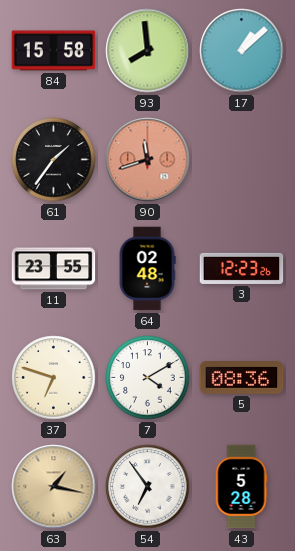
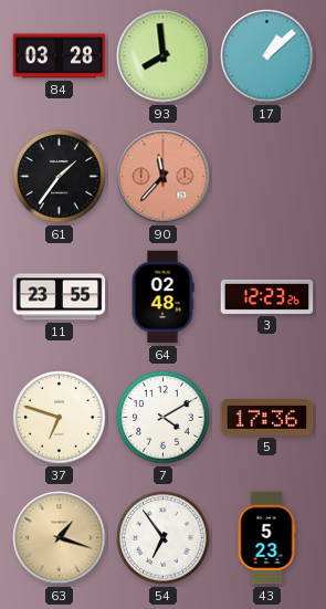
84: 15:58 -> 03:28
90: 11:42 -> 11:37
5: 08:36 -> 17:36
63: 1:17 -> 1:18
43: 5:28 -> 5:23
